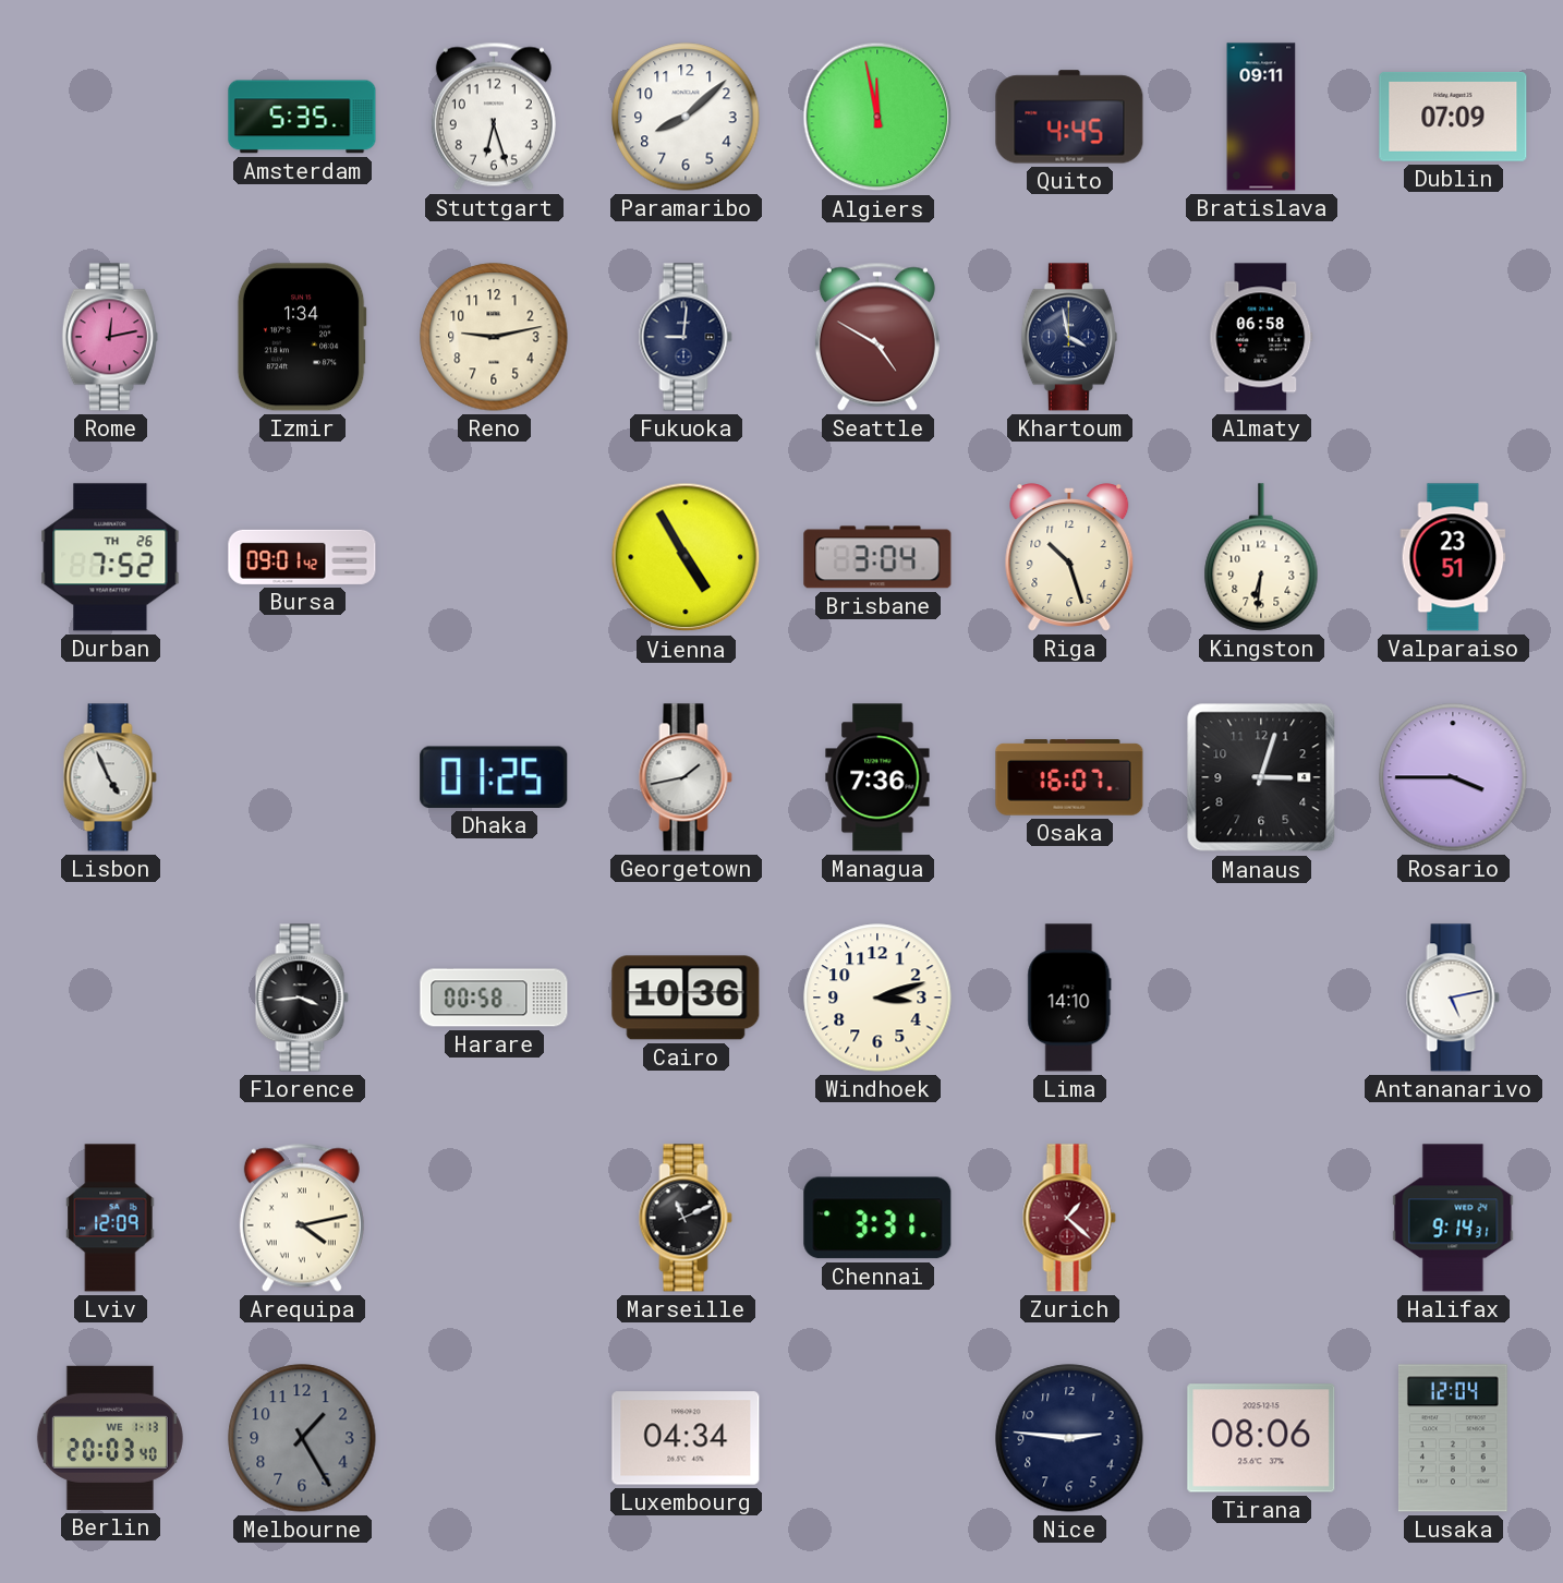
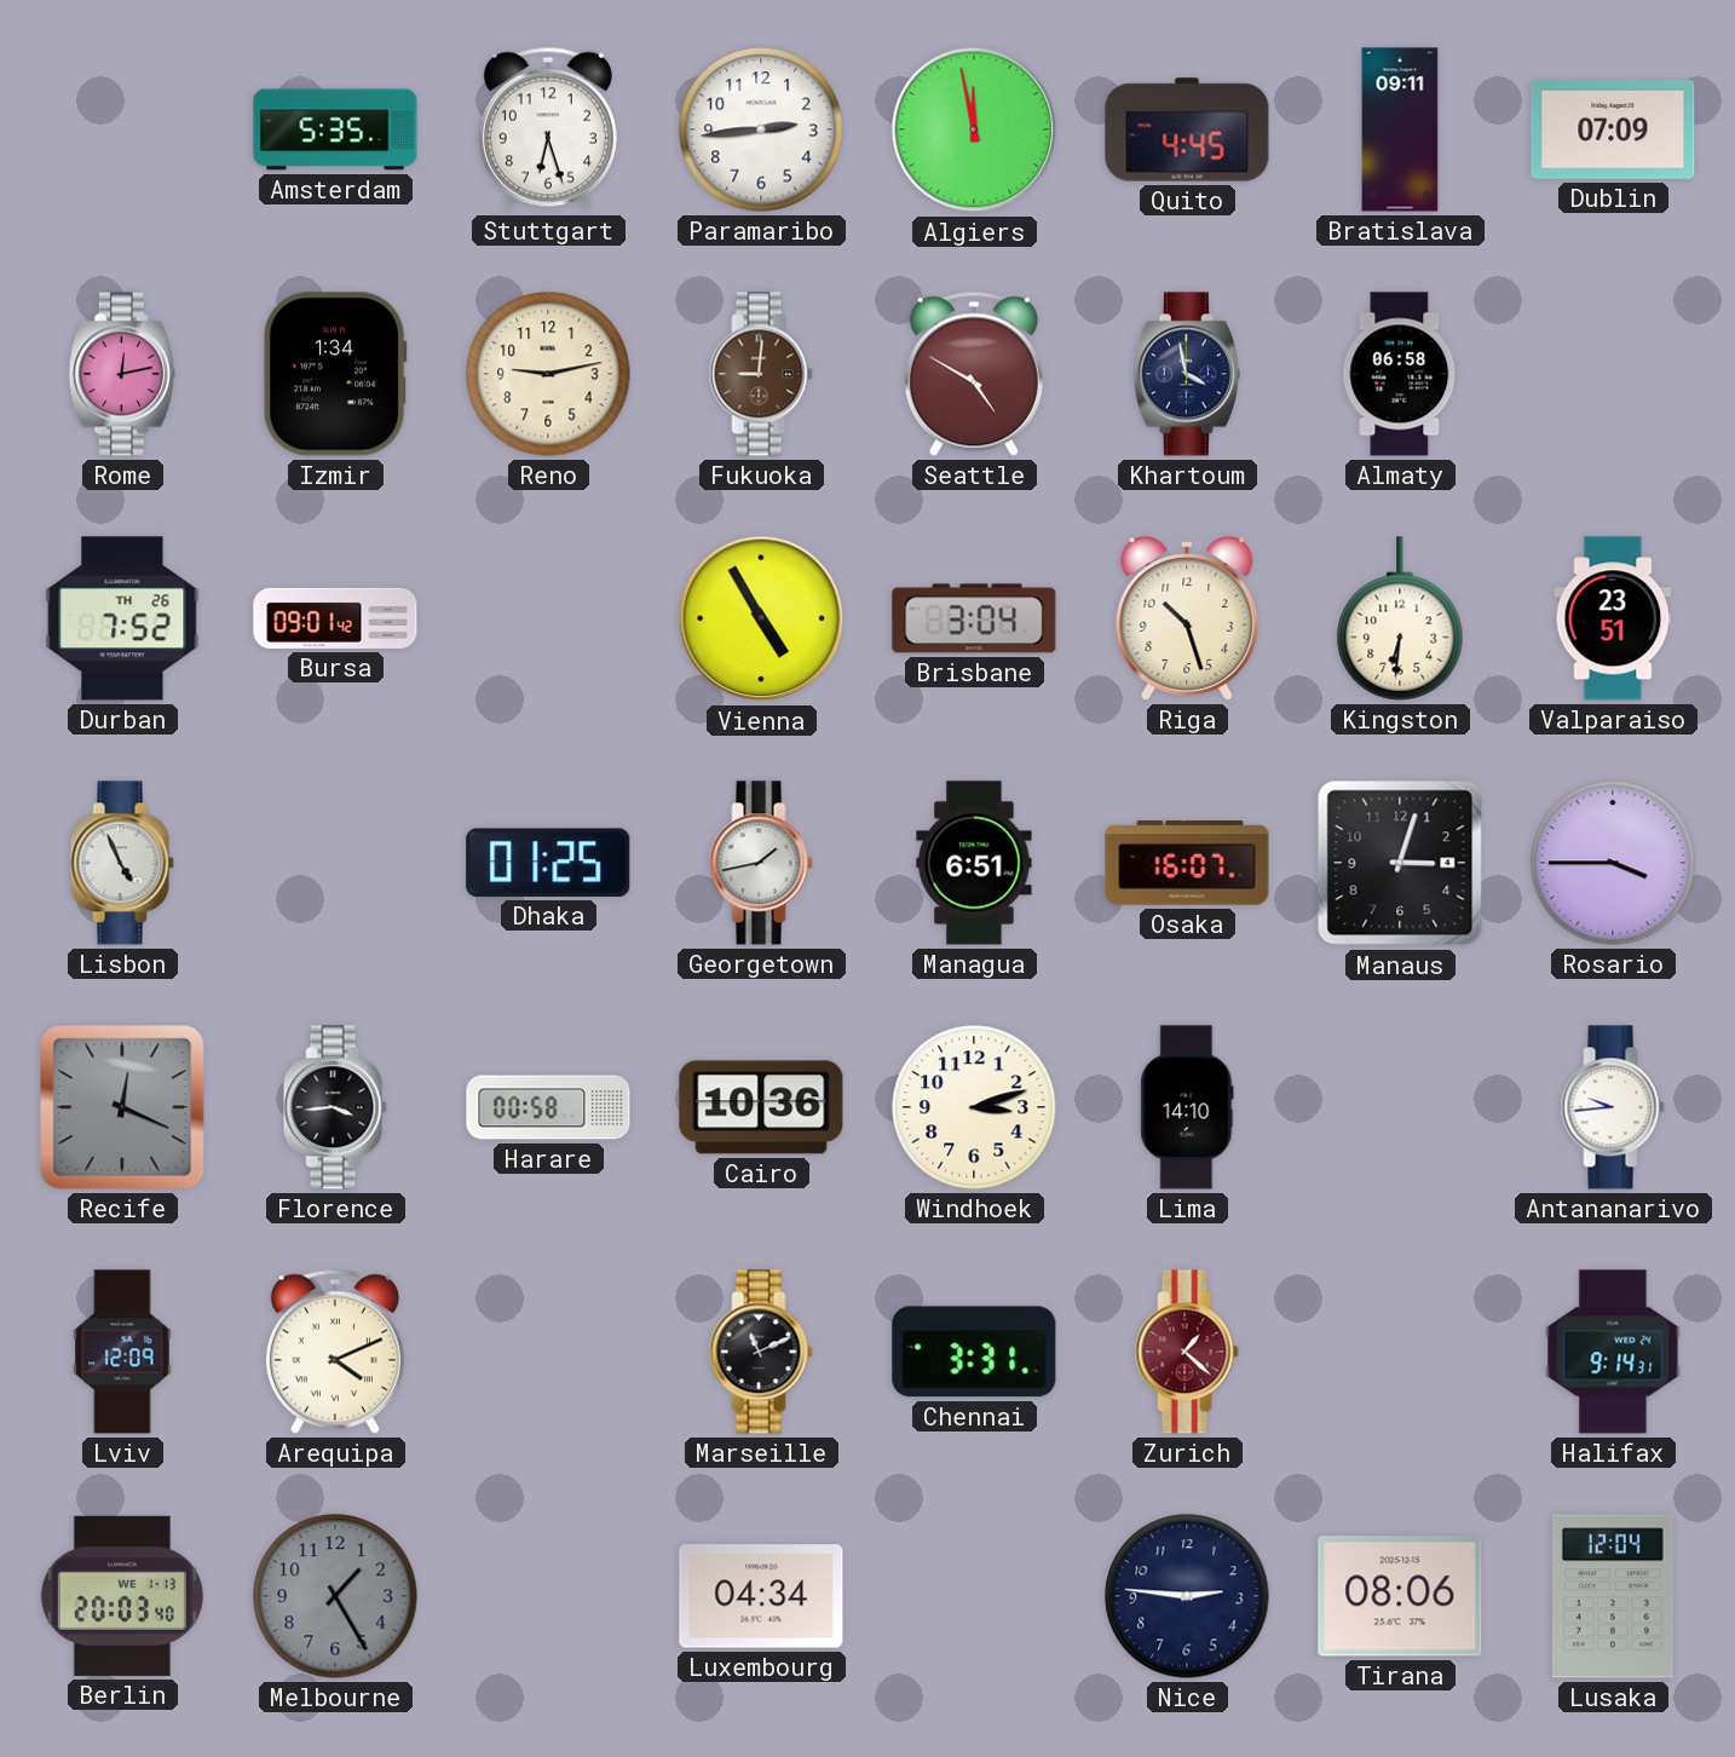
Paramaribo: 8:08 -> 2:44
Fukuoka dial: navy -> brown
Managua: 7:36 -> 6:51
Recife: none -> 12:19
Antananarivo: 5:13 -> 9:44
Arequipa: 4:13 -> 4:11
